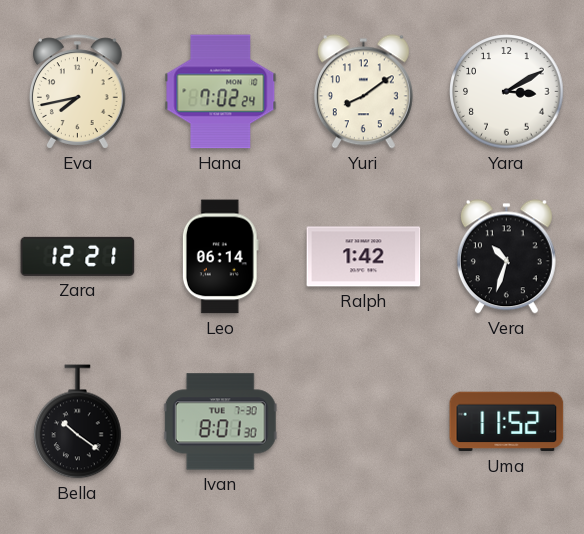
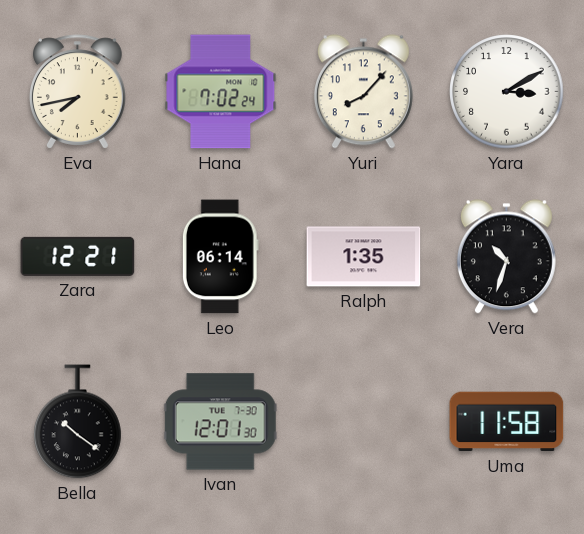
Yuri: 8:09 -> 8:07
Ralph: 1:42 -> 1:35
Ivan: 8:01 -> 12:01
Uma: 11:52 -> 11:58
